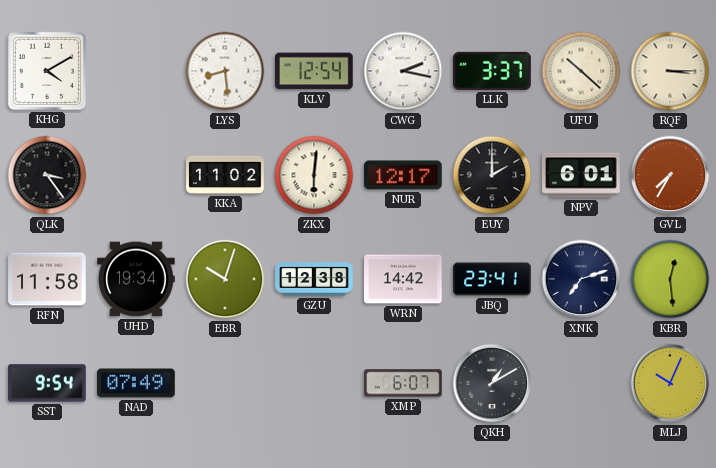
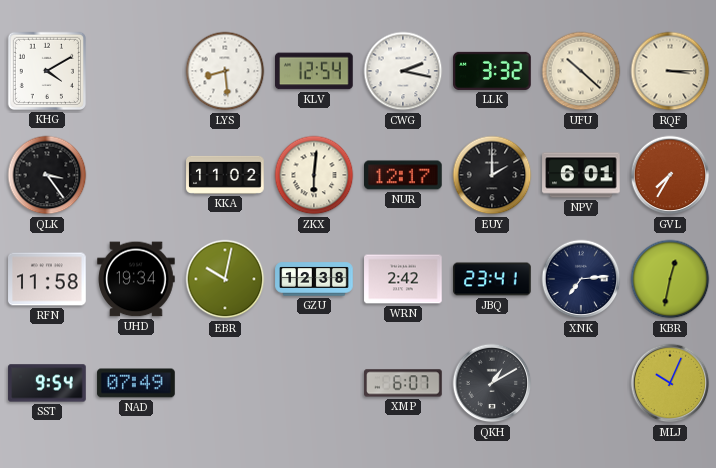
LLK: 3:37 -> 3:32
EBR: 10:03 -> 10:02
WRN: 14:42 -> 2:42
XNK: 7:12 -> 7:14
KBR: 12:29 -> 12:32
